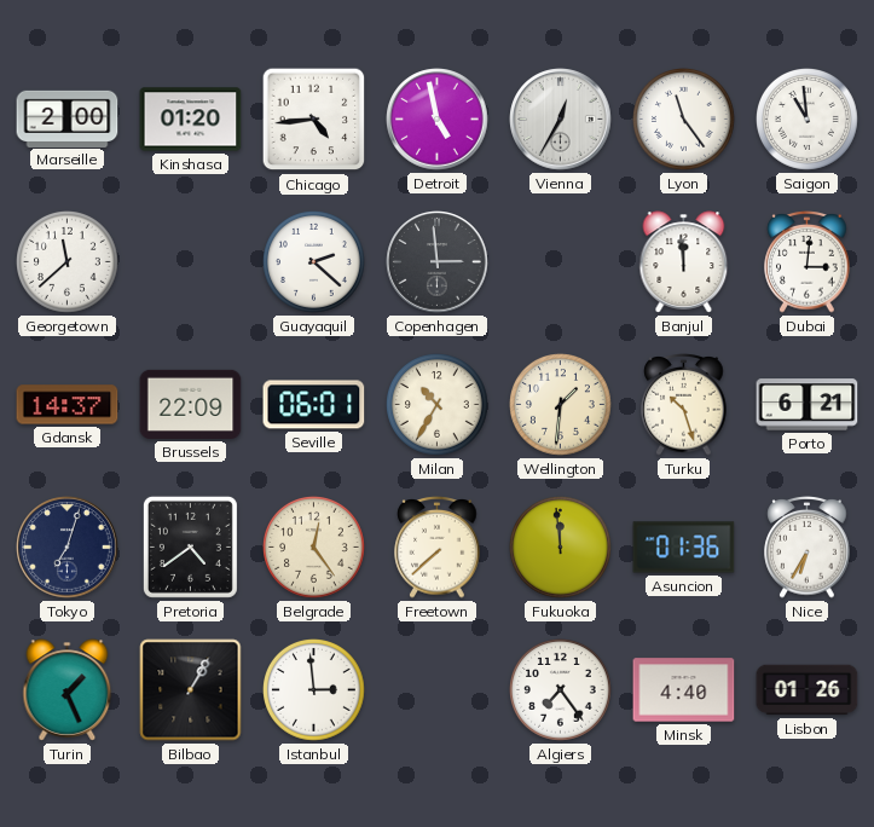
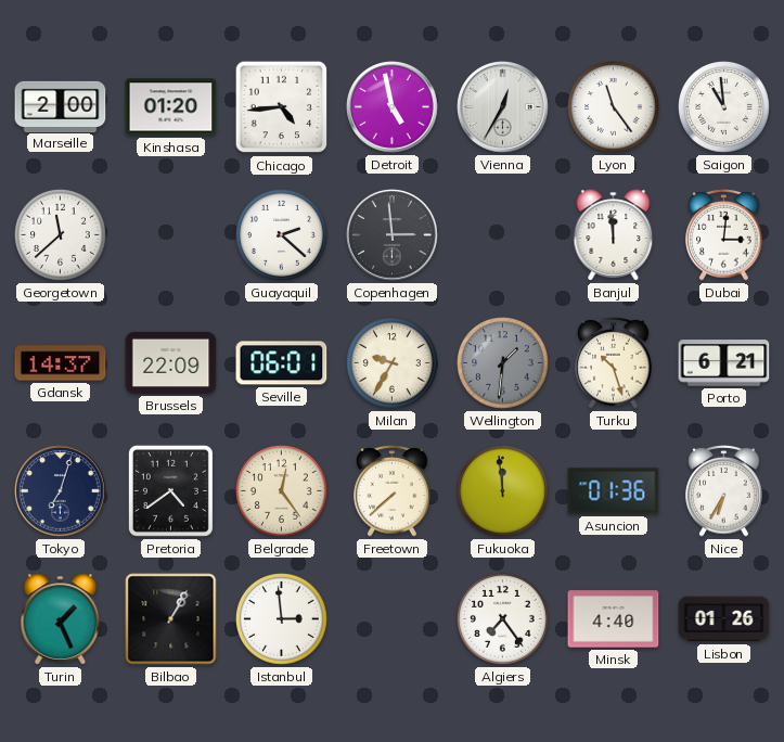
Milan: 10:35 -> 9:35
Wellington dial: cream -> grey
